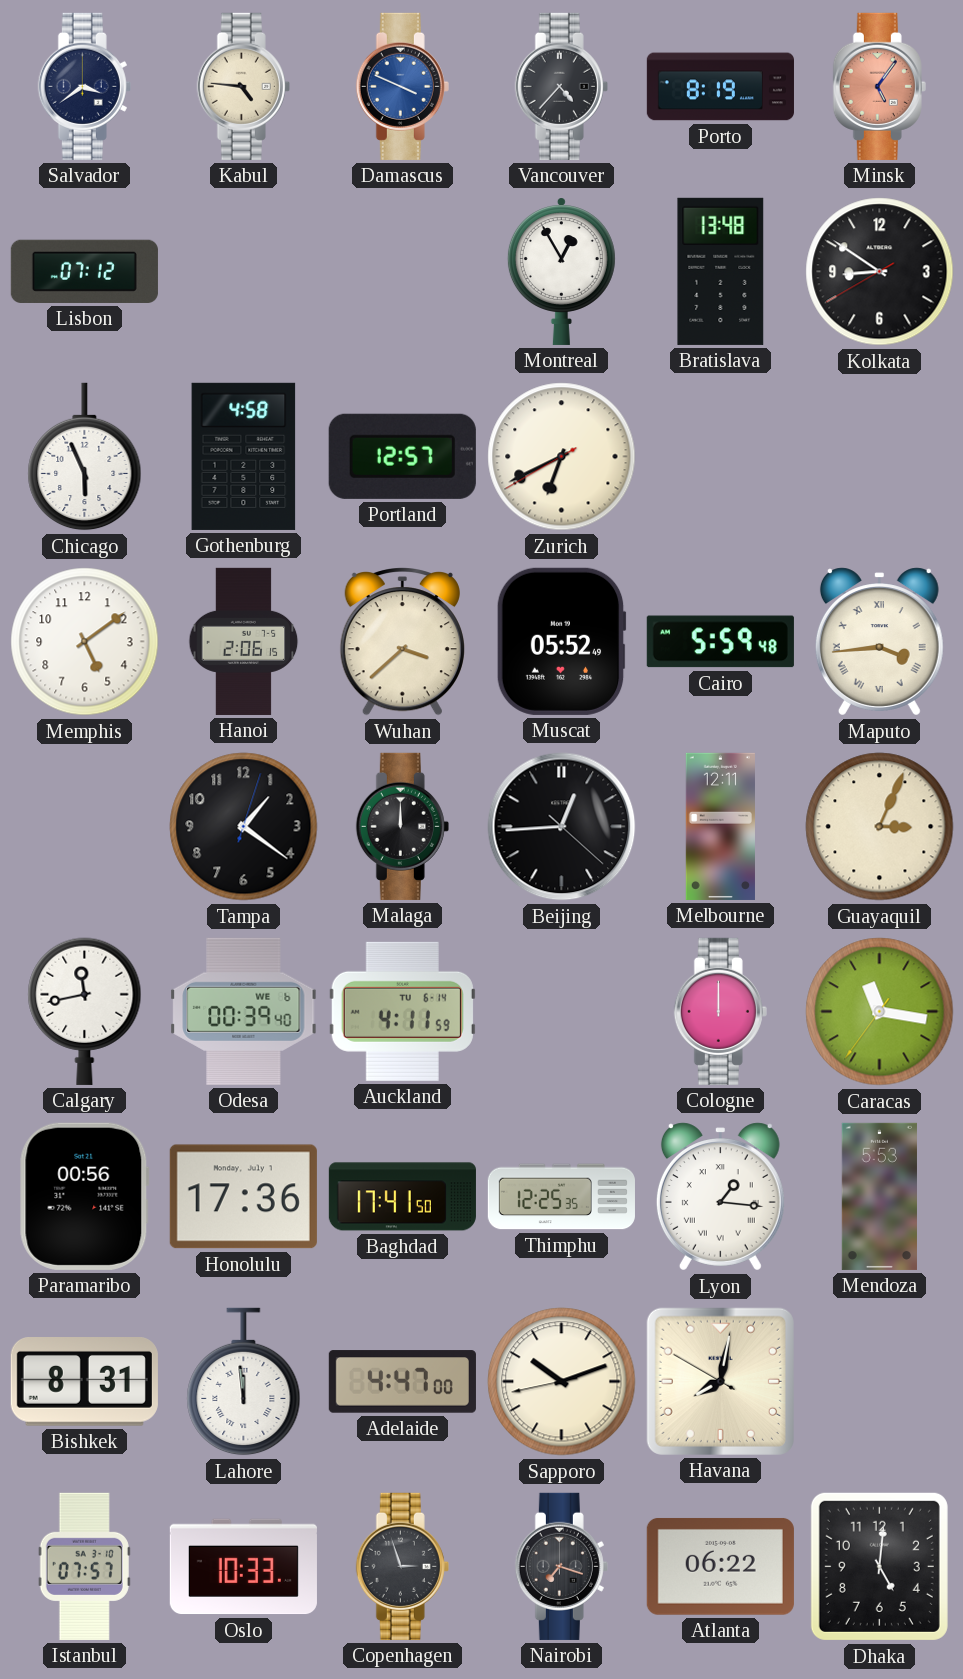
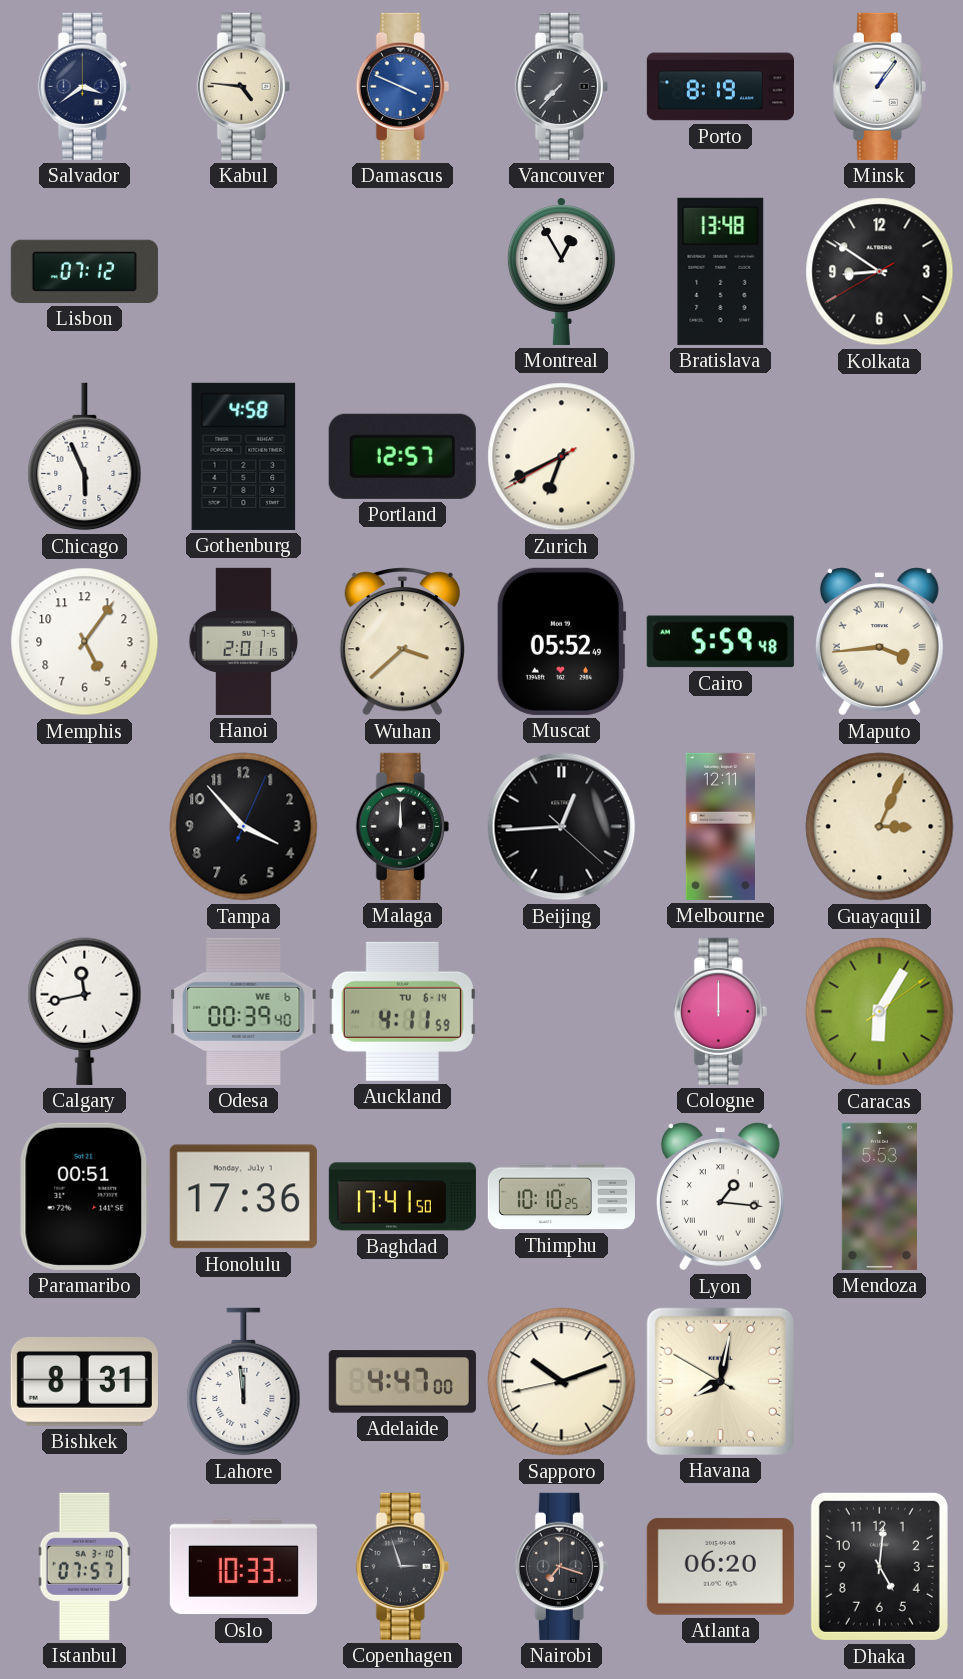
Vancouver: 4:37 -> 7:37
Minsk: 5:06 -> 1:06
Minsk dial: salmon -> white
Memphis: 5:09 -> 5:06
Hanoi: 2:06 -> 2:01
Tampa: 1:21 -> 3:53
Caracas: 11:16 -> 6:05
Paramaribo: 00:56 -> 00:51
Thimphu: 12:25 -> 10:10
Atlanta: 06:22 -> 06:20
